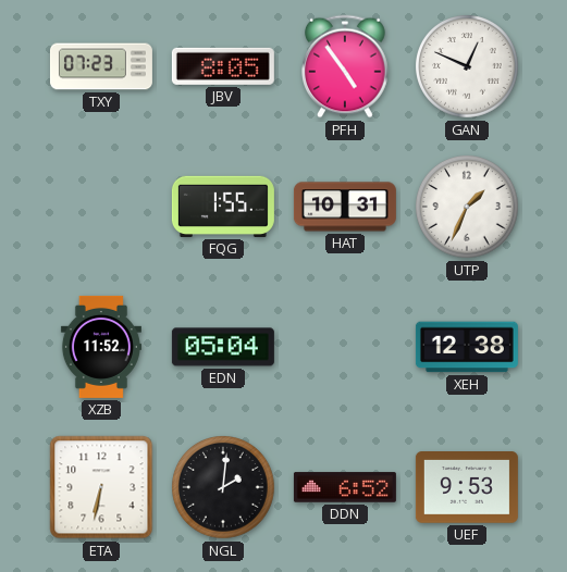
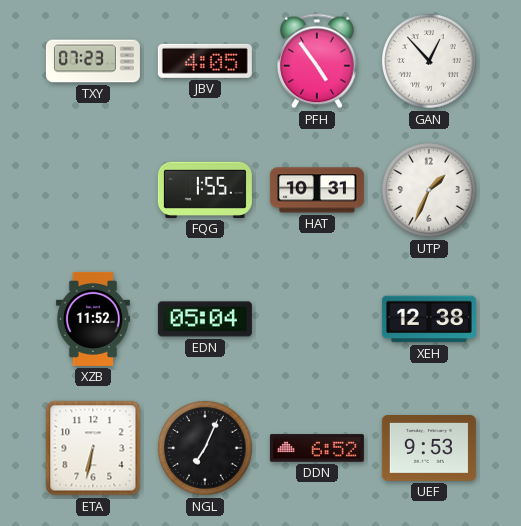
JBV: 8:05 -> 4:05
GAN: 12:49 -> 12:53
NGL: 2:01 -> 7:04
